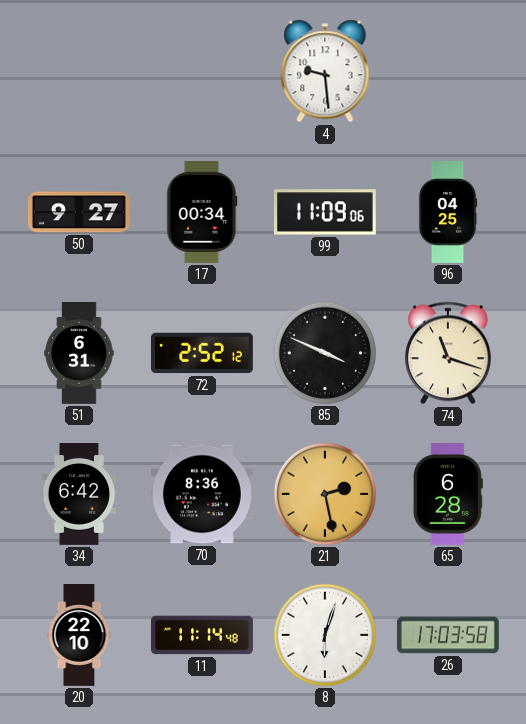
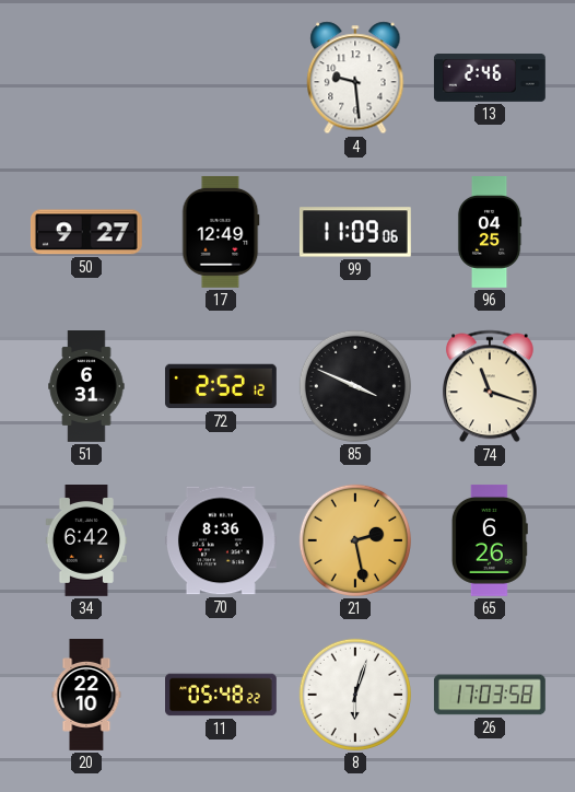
13: none -> 2:46
17: 00:34 -> 12:49
65: 6:28 -> 6:26
11: 11:14 -> 05:48
